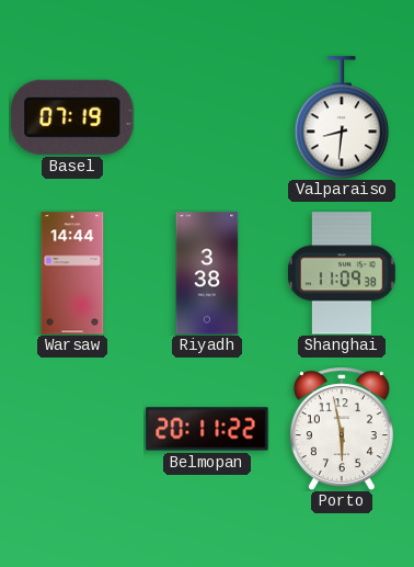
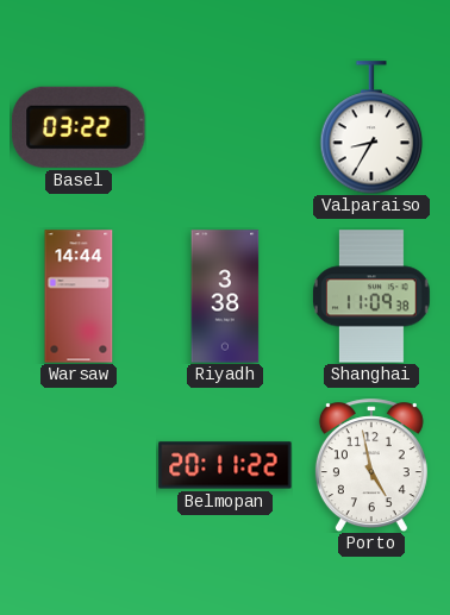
Basel: 07:19 -> 03:22
Valparaiso: 8:31 -> 8:35
Porto: 5:58 -> 4:58
